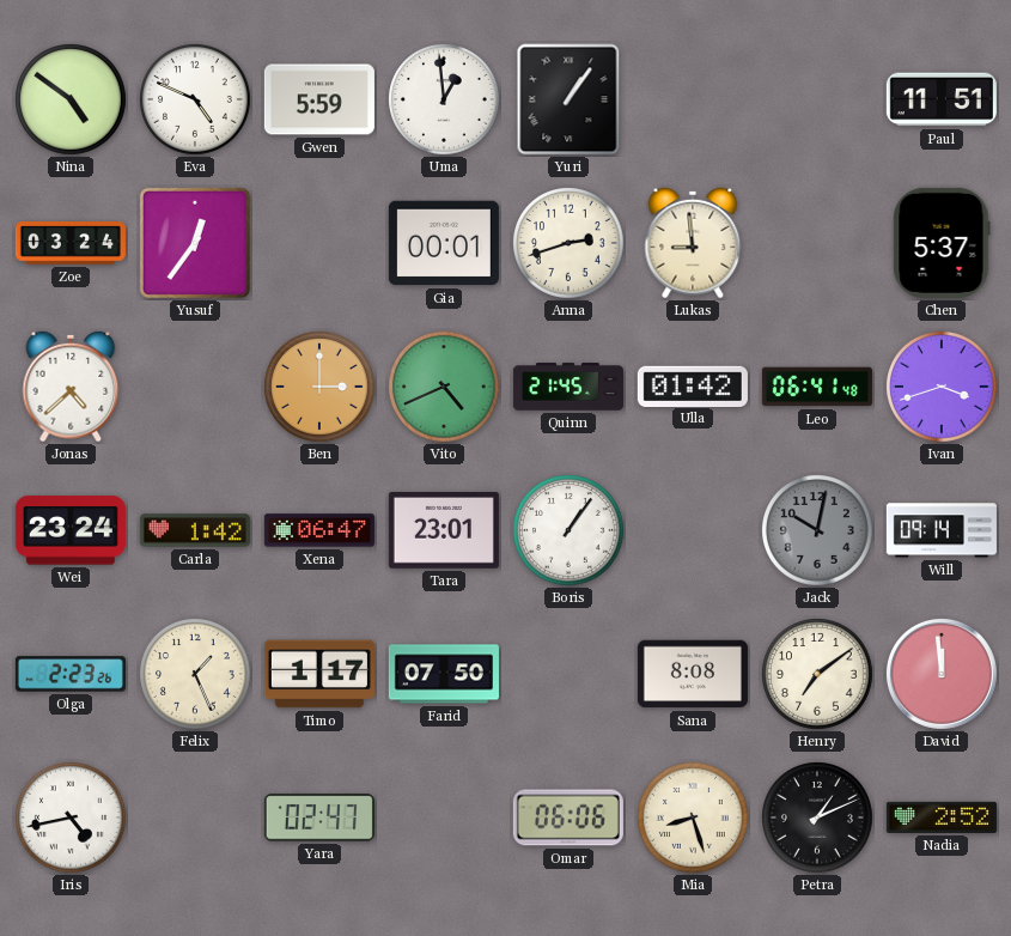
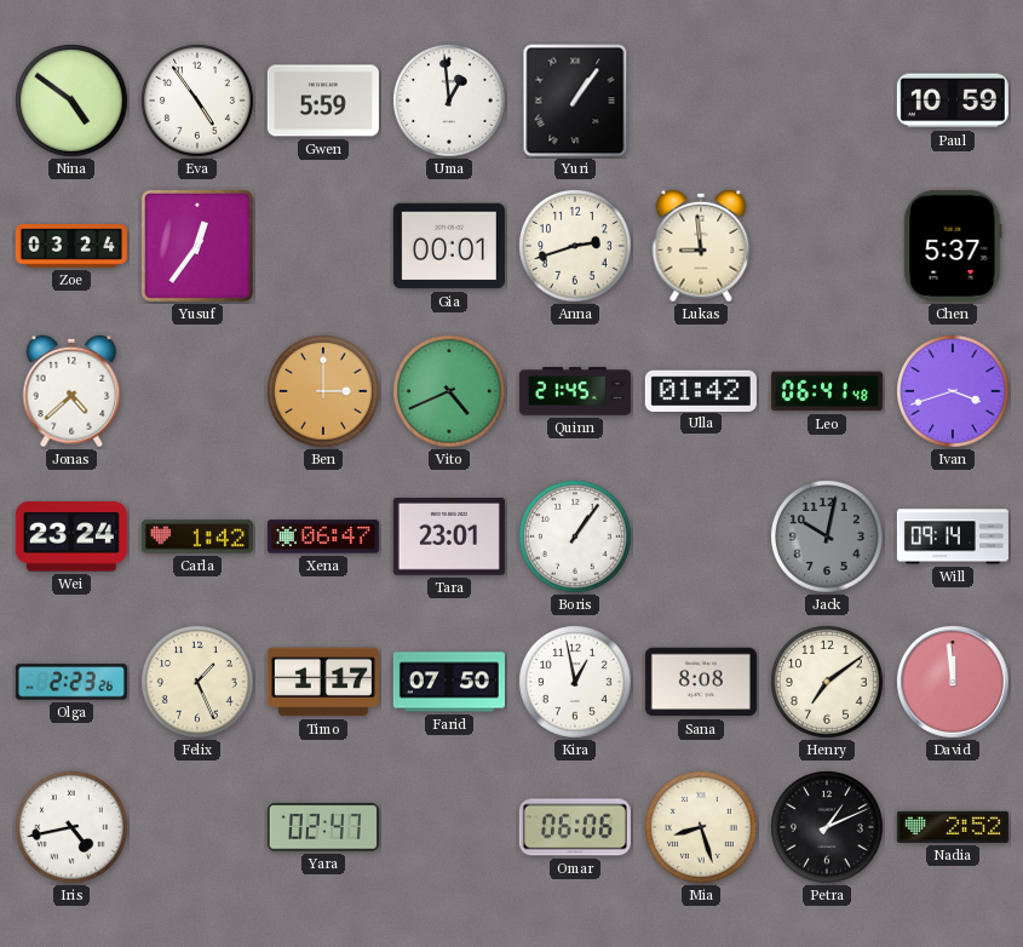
Eva: 4:49 -> 4:54
Paul: 11:51 -> 10:59
Kira: none -> 12:58
